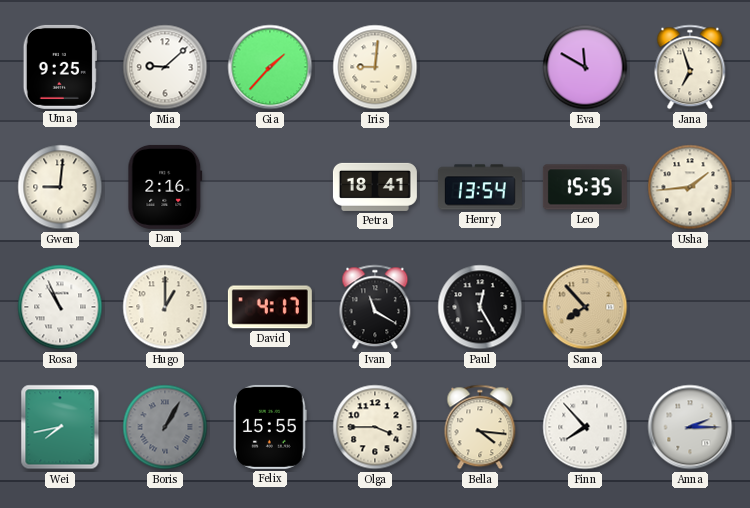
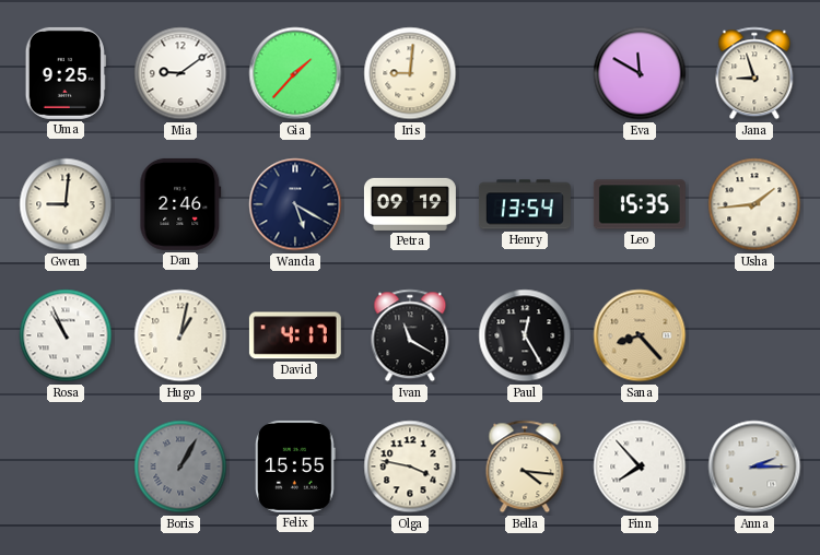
Mia: 9:08 -> 9:09
Jana: 6:57 -> 8:57
Dan: 2:16 -> 2:46
Wanda: none -> 5:20
Petra: 18:41 -> 09:19
Hugo: 1:00 -> 1:02
Sana: 7:53 -> 8:23
Wei: 7:43 -> none
Olga: 3:45 -> 3:47
